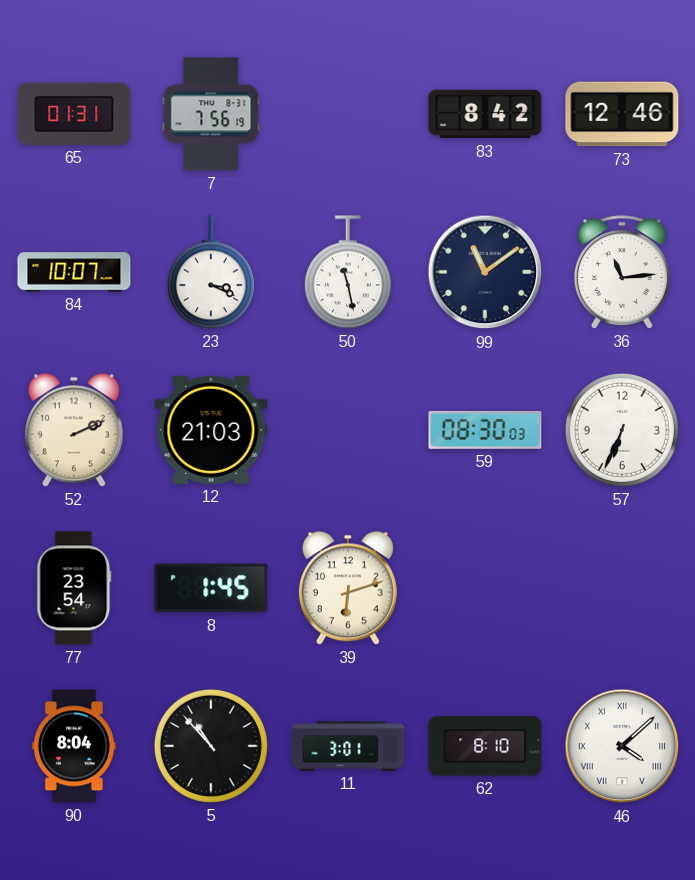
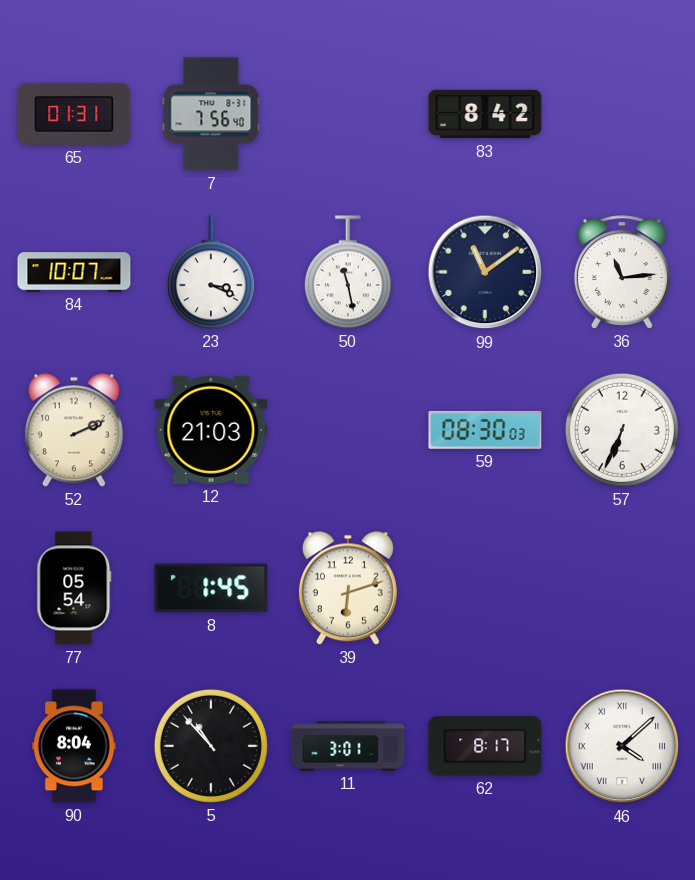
7: 7:56:19 -> 7:56:40
73: 12:46 -> none
77: 23:54 -> 05:54
62: 8:10 -> 8:17
